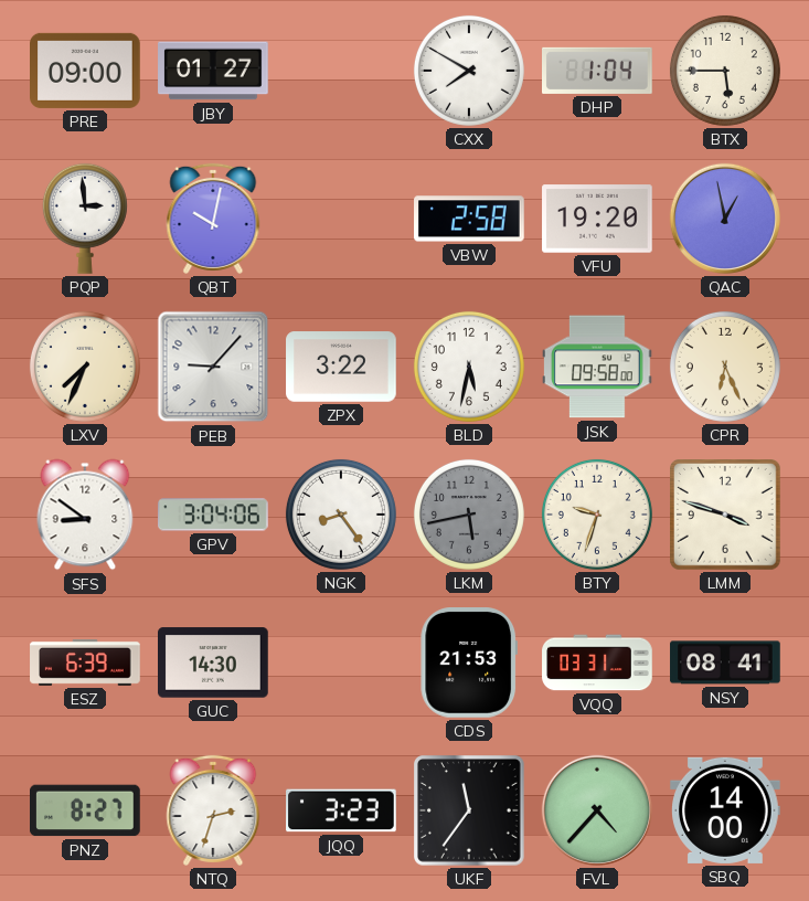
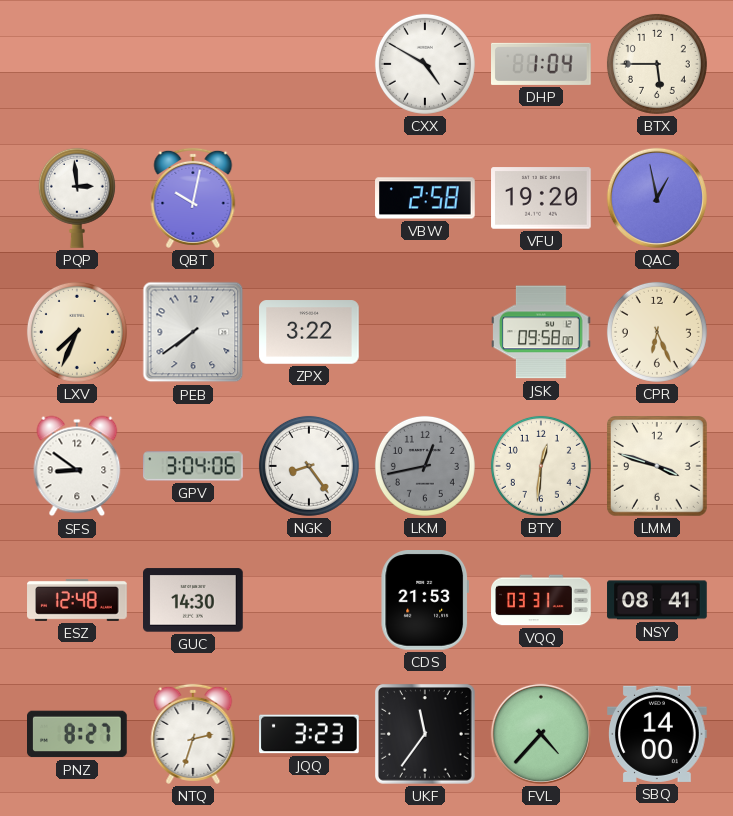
PRE: 09:00 -> none
JBY: 01:27 -> none
CXX: 7:50 -> 4:50
PEB: 9:07 -> 7:39
BLD: 5:32 -> none
LKM: 5:43 -> 12:43
BTY: 9:33 -> 12:31
ESZ: 6:39 -> 12:48
